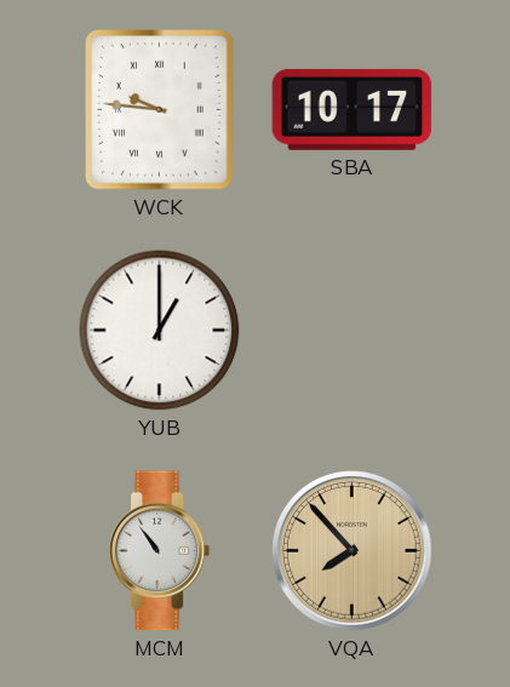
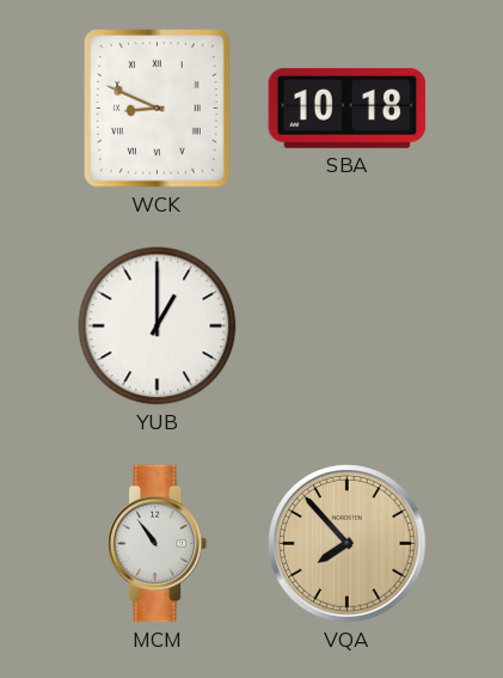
WCK: 9:46 -> 8:49
SBA: 10:17 -> 10:18
